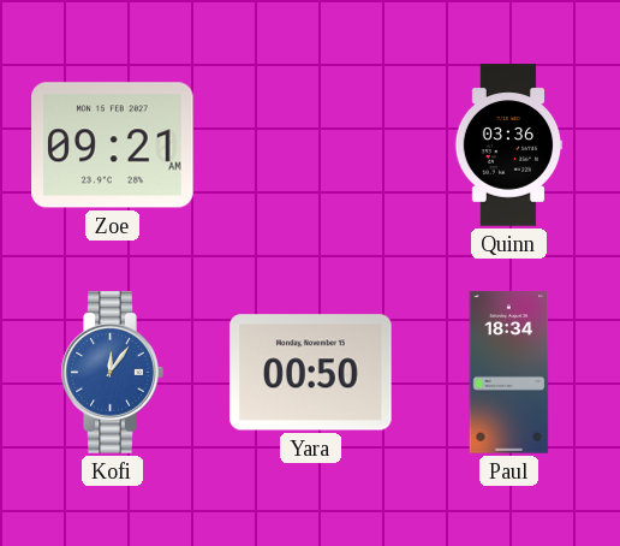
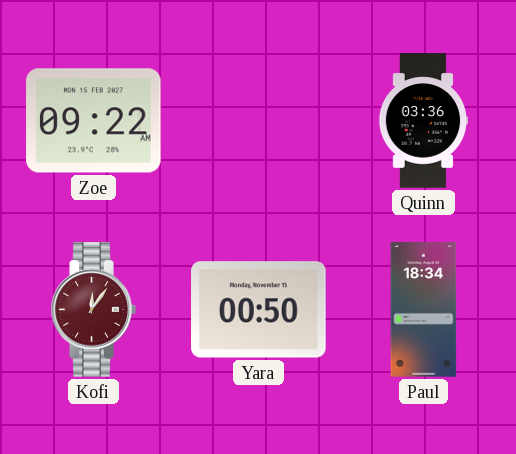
Zoe: 09:21 -> 09:22
Kofi dial: blue -> burgundy
